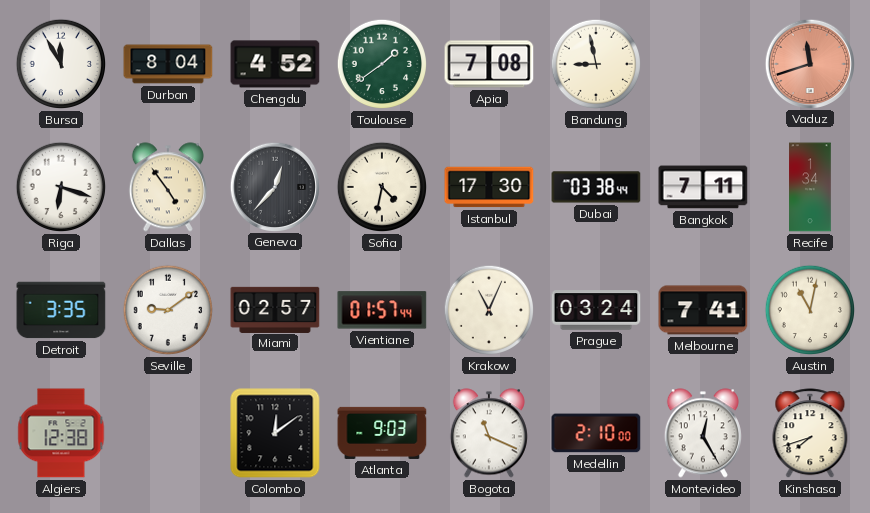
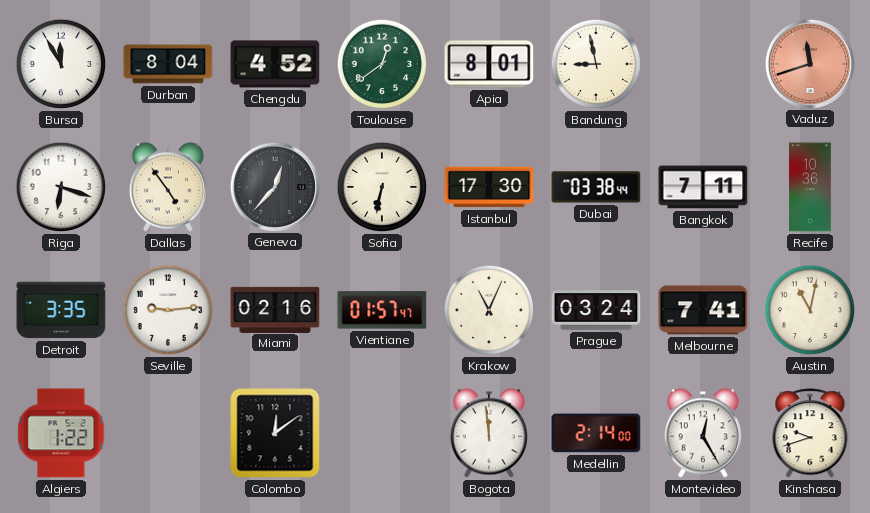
Toulouse: 1:39 -> 12:39
Apia: 7:08 -> 8:01
Sofia: 4:32 -> 6:32
Recife: 1:34 -> 10:36
Seville: 9:09 -> 9:14
Miami: 02:57 -> 02:16
Vientiane: 01:57:44 -> 01:57:47
Algiers: 12:38 -> 1:22
Atlanta: 9:03 -> none
Bogota: 11:19 -> 11:59
Medellin: 2:10 -> 2:14
Kinshasa: 7:42 -> 9:42
